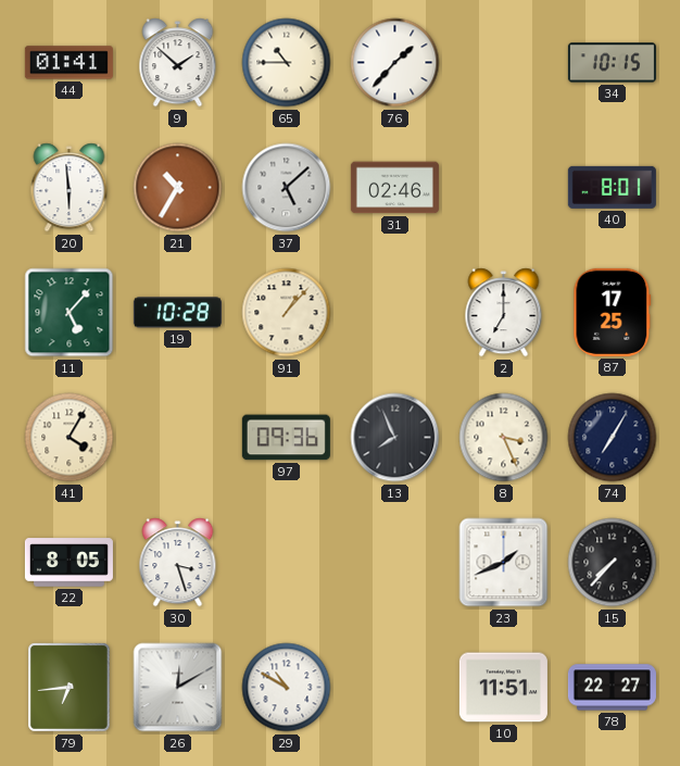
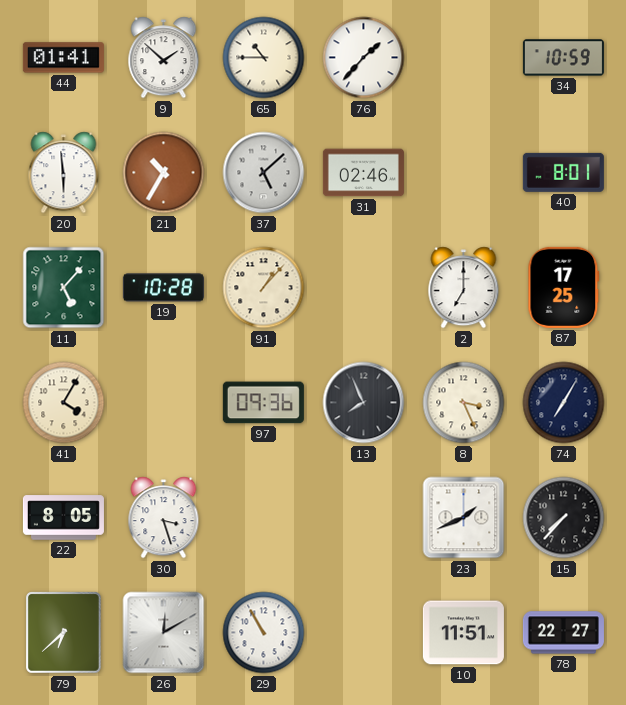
34: 10:15 -> 10:59
79: 6:44 -> 6:38
29: 10:50 -> 10:55
